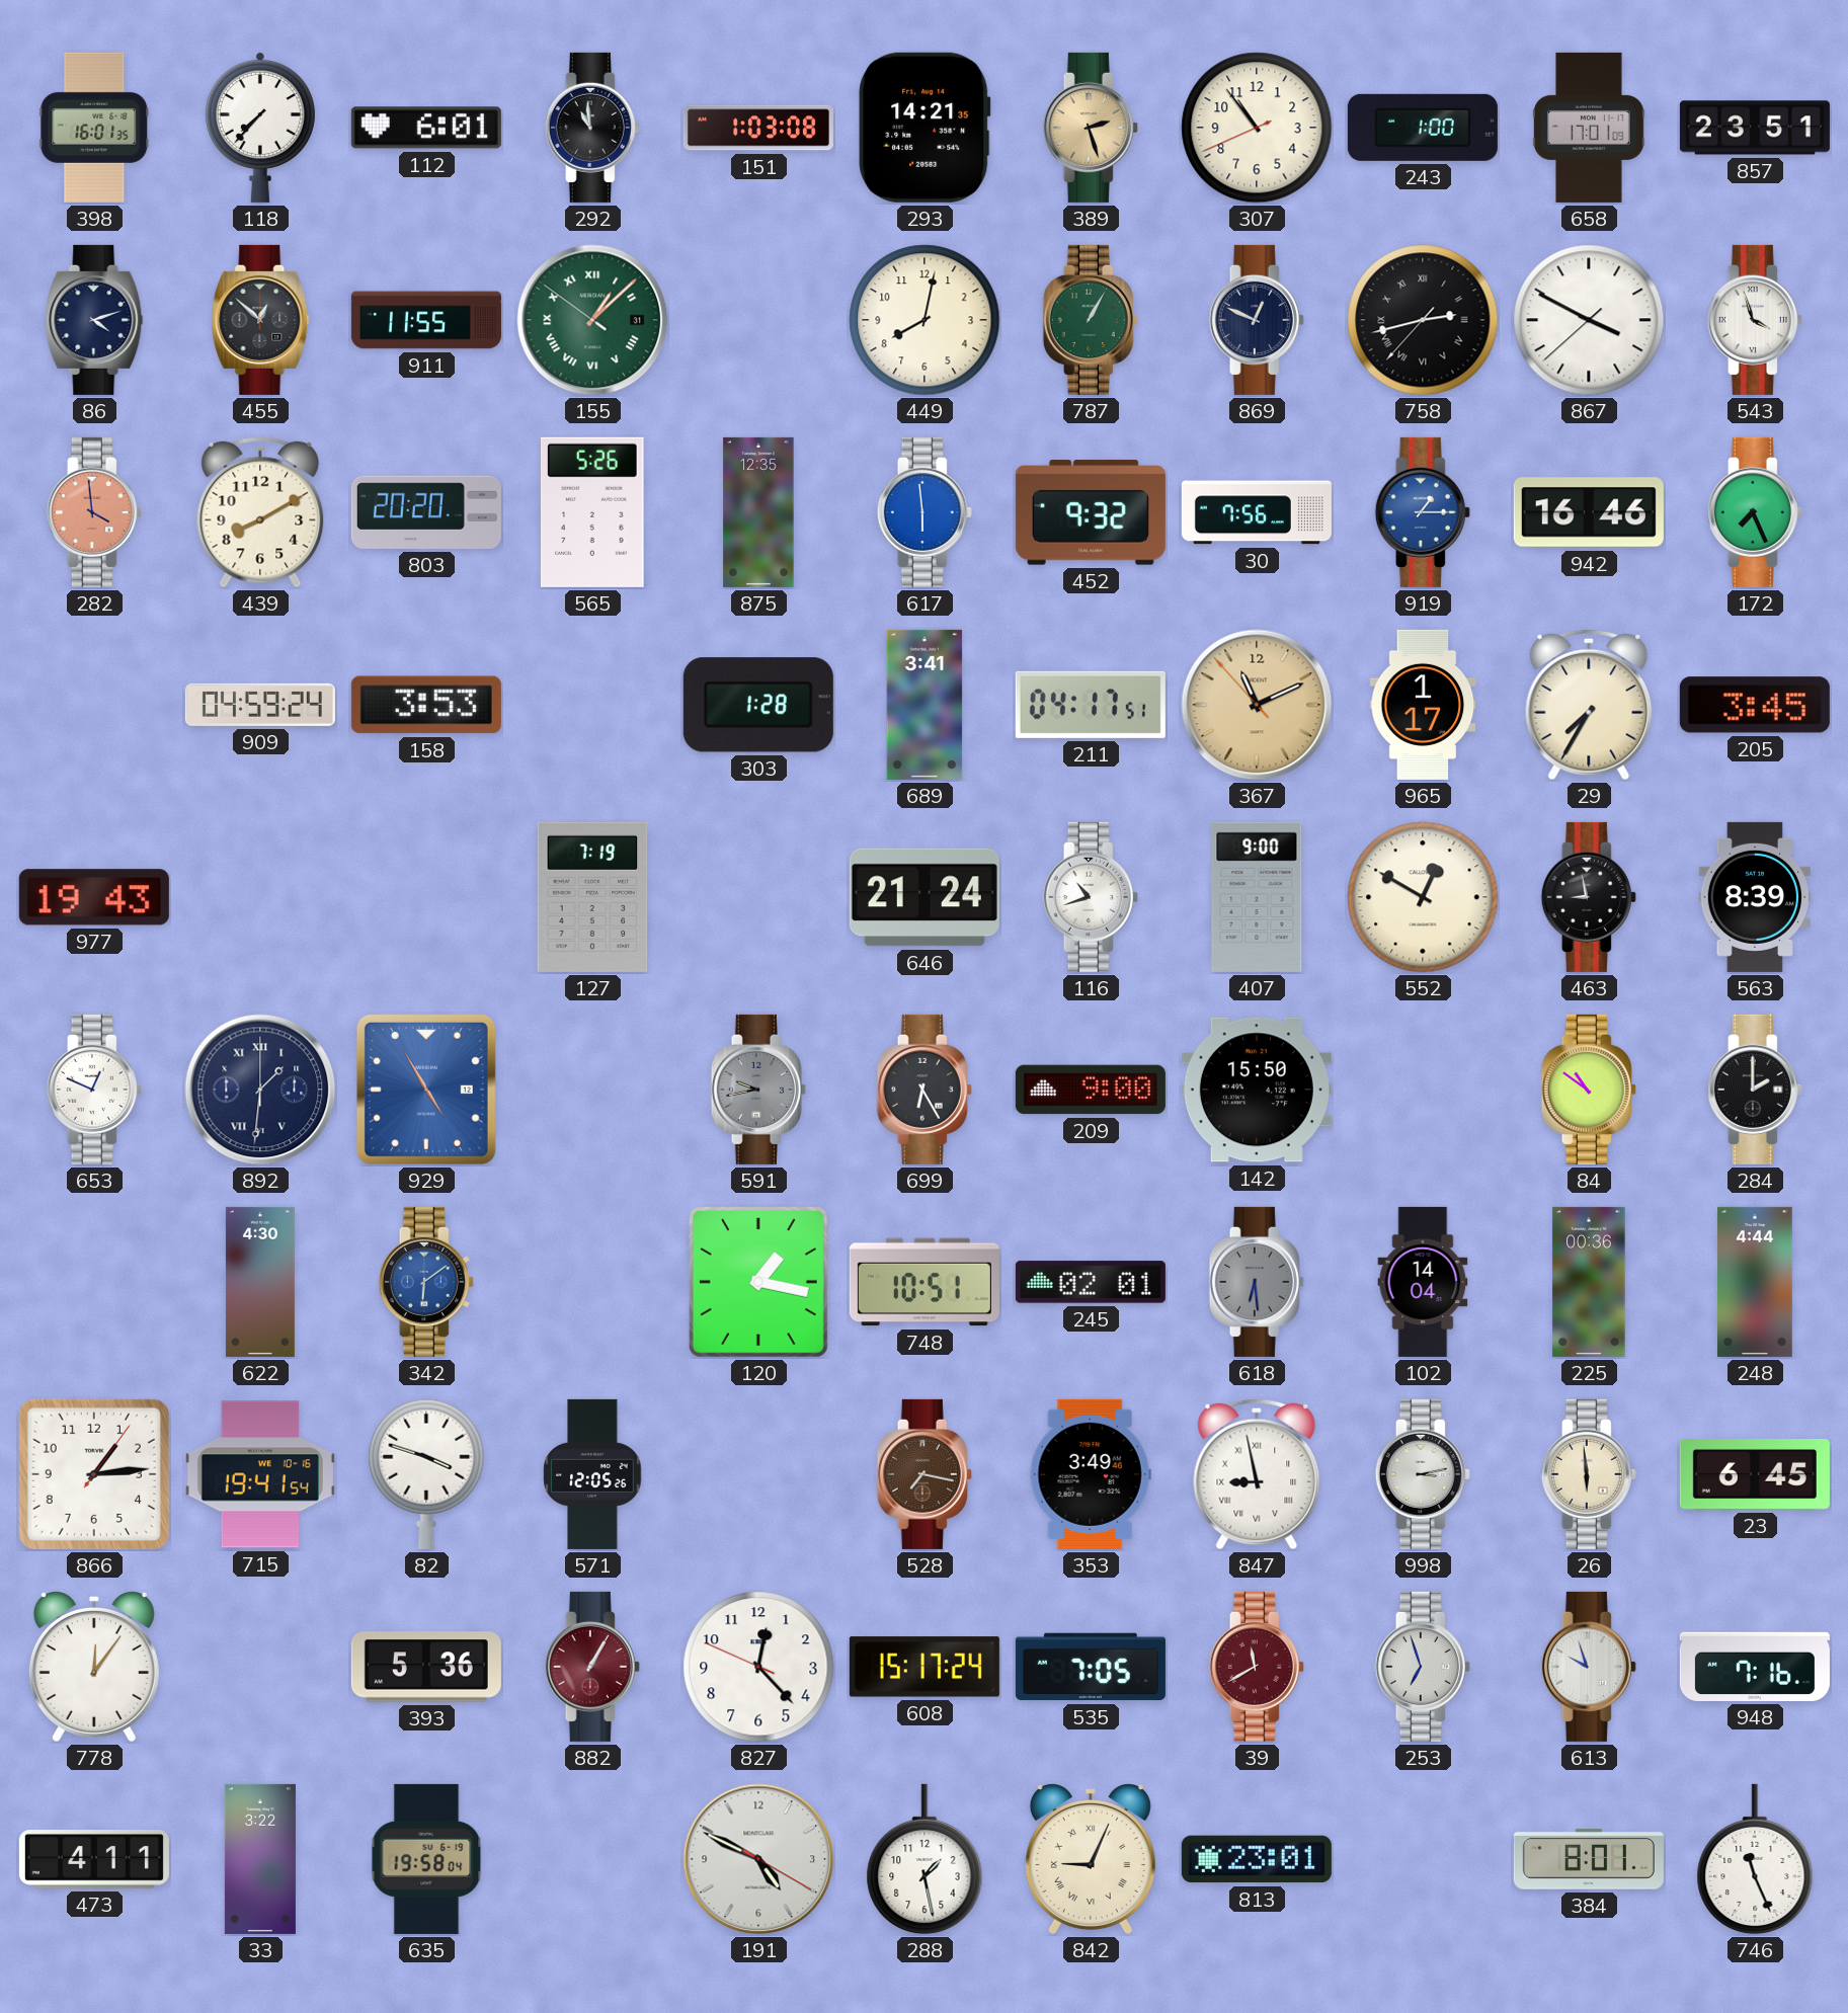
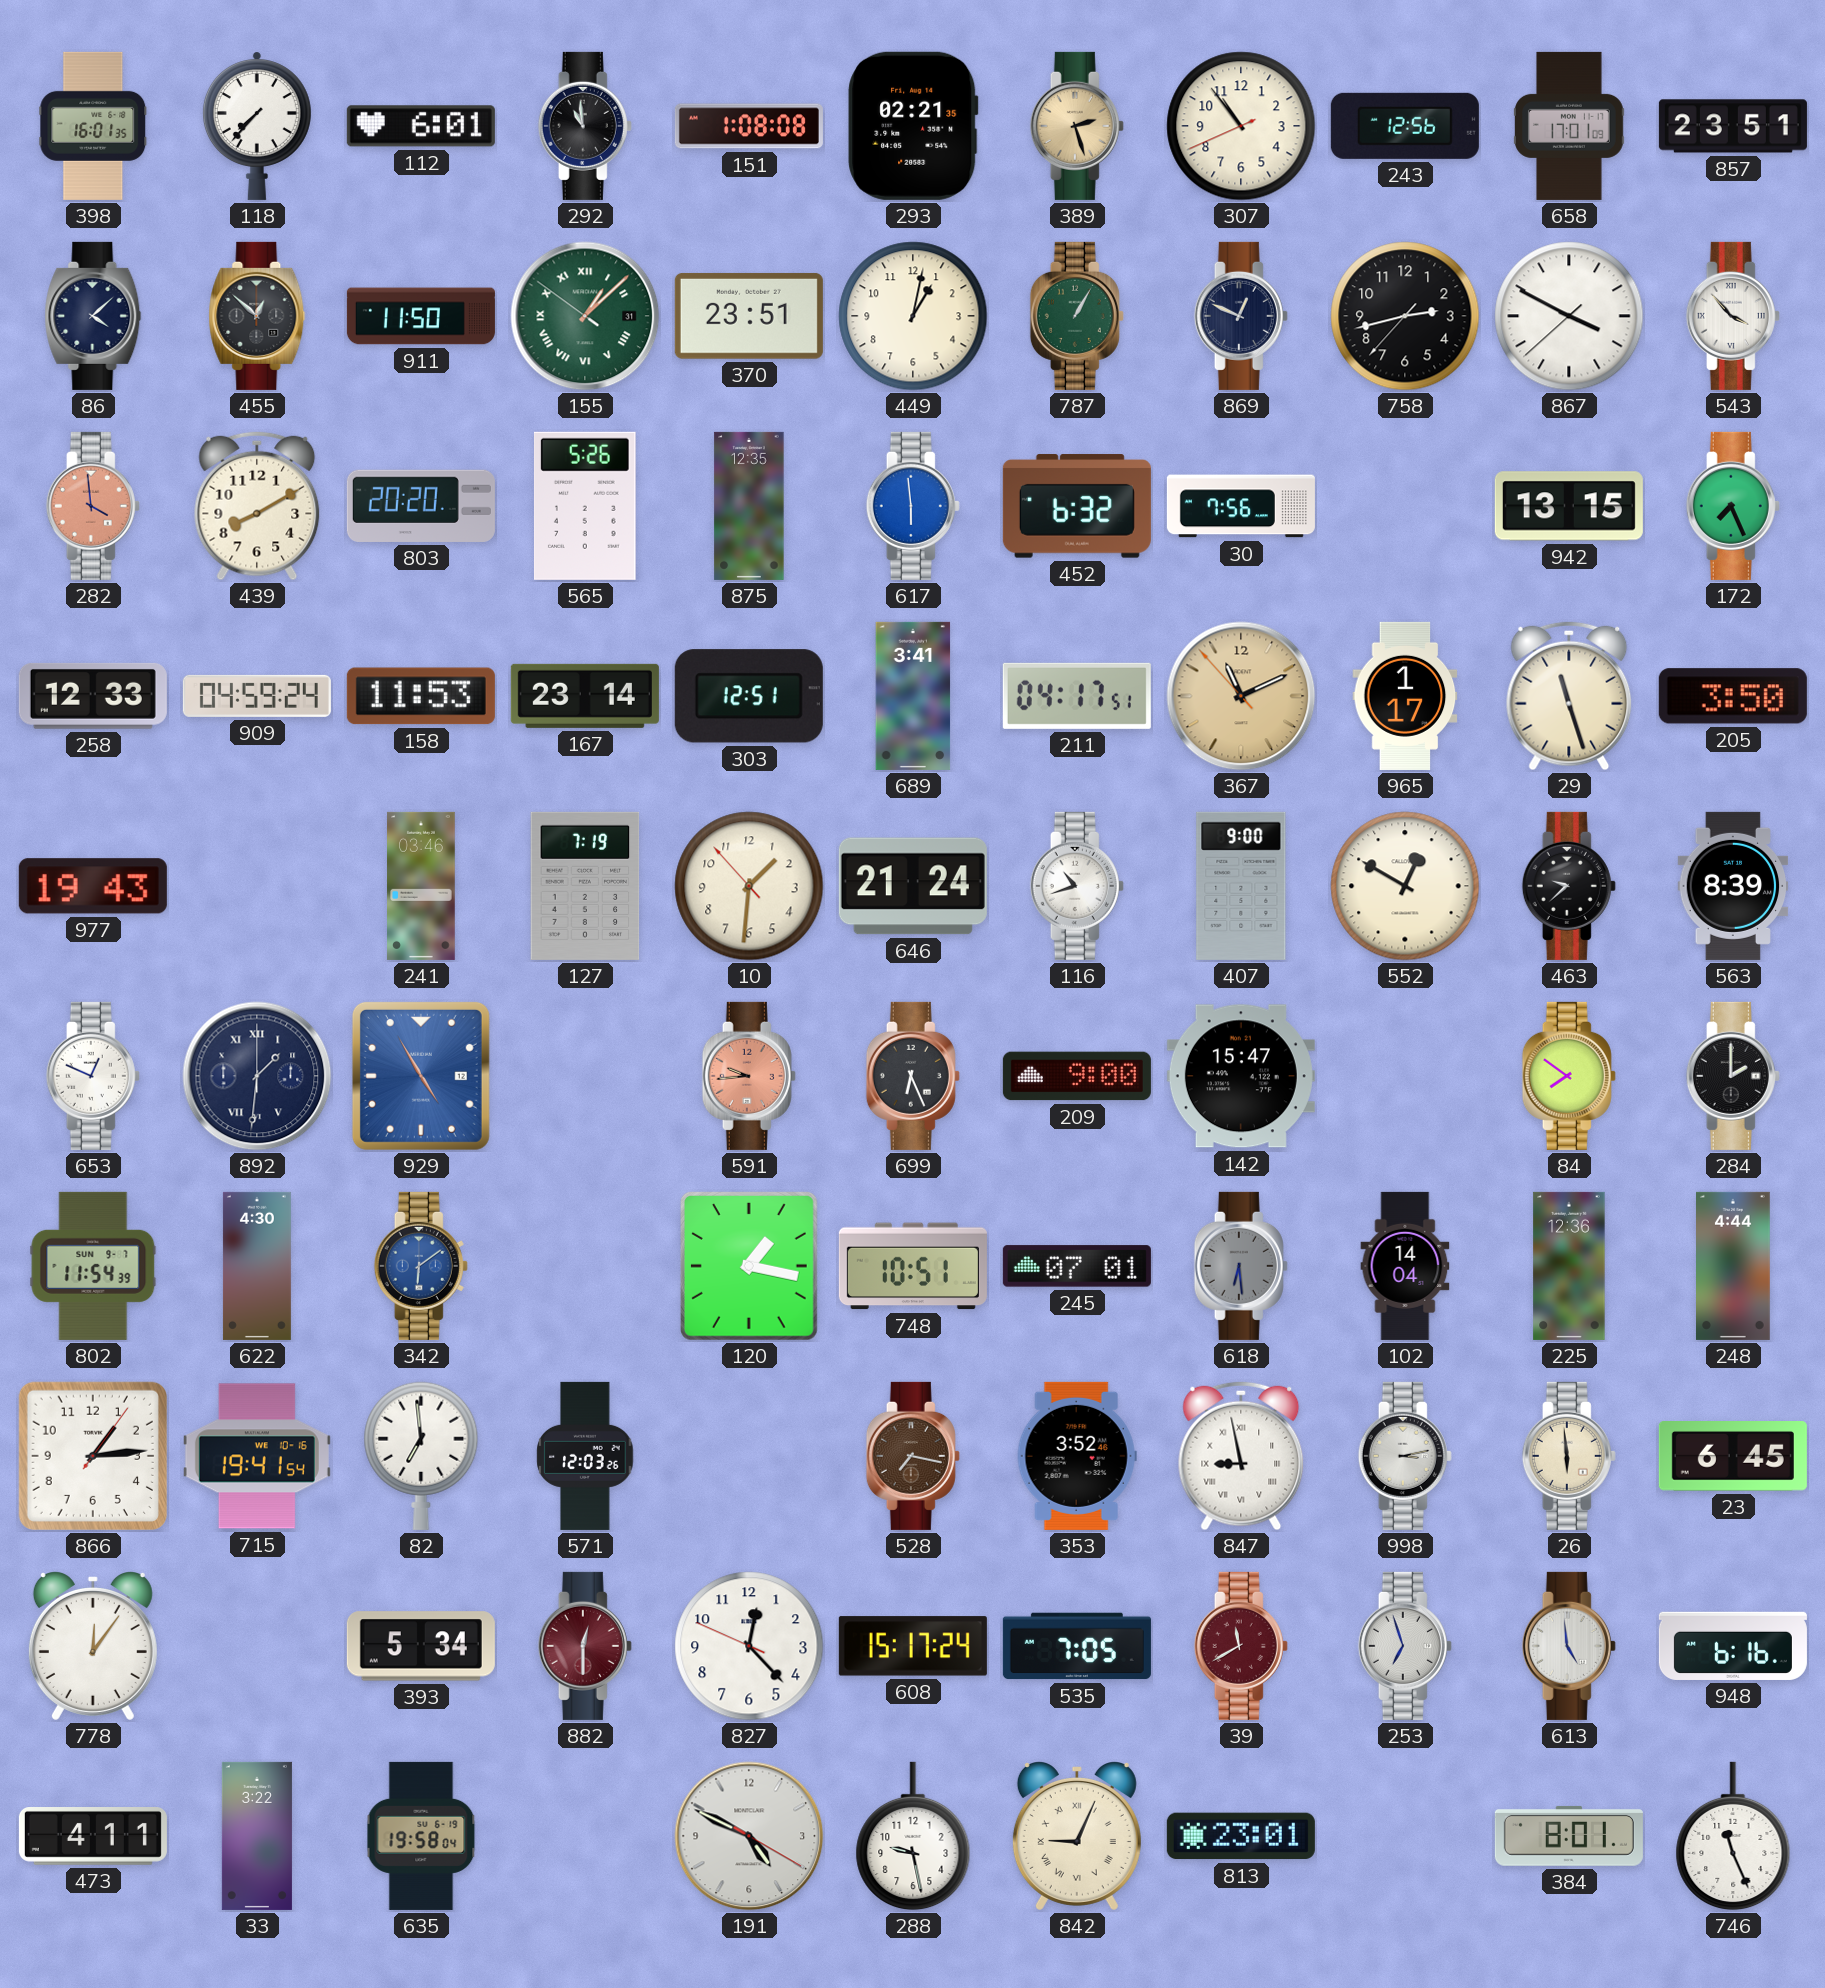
151: 1:03 -> 1:08
293: 14:21 -> 02:21
243: 1:00 -> 12:56
86: 4:12 -> 4:08
911: 11:55 -> 11:50
370: none -> 23:51
449: 8:02 -> 1:02
758 numerals: Roman -> Arabic
543: 3:57 -> 3:53
452: 9:32 -> 6:32
919: 1:15 -> none
942: 16:46 -> 13:15
258: none -> 12:33
158: 3:53 -> 11:53
167: none -> 23:14
303: 1:28 -> 12:51
29: 7:35 -> 11:27
205: 3:45 -> 3:50
241: none -> 03:46
10: none -> 1:30
463: 8:58 -> 9:38
591: 9:43 -> 9:44
591 dial: grey -> salmon
699: 6:25 -> 6:26
142: 15:50 -> 15:47
84: 10:51 -> 7:51
802: none -> 11:54
245: 02:01 -> 07:01
225: 00:36 -> 12:36
82: 3:48 -> 6:59
571: 12:05 -> 12:03
353: 3:49 -> 3:52
393: 5:36 -> 5:34
882: 1:05 -> 12:30
613: 9:57 -> 4:59
948: 7:16 -> 6:16
288: 1:28 -> 9:28
